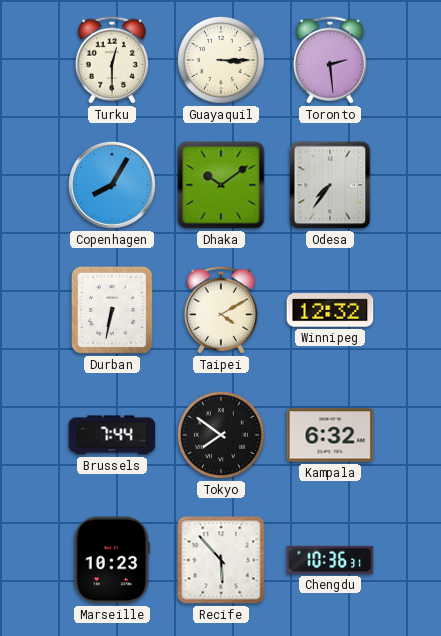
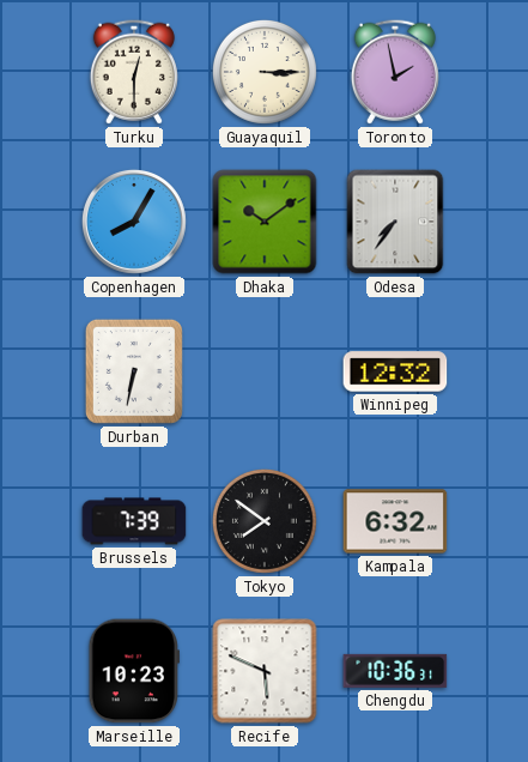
Toronto: 2:29 -> 1:58
Taipei: 4:10 -> none
Brussels: 7:44 -> 7:39
Recife: 5:53 -> 5:49
